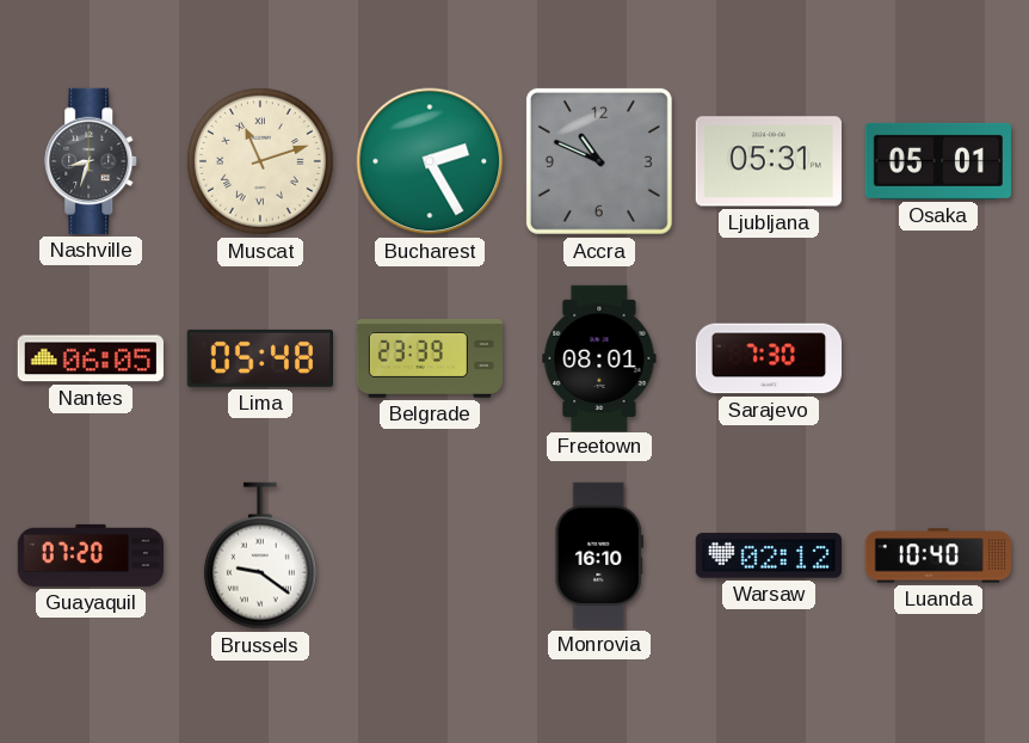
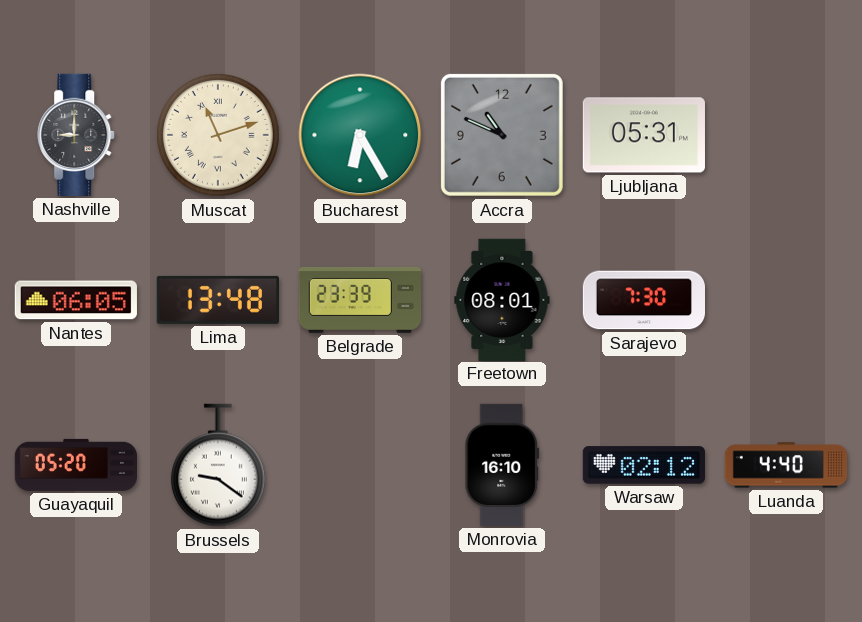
Nashville: 8:33 -> 9:00
Bucharest: 2:25 -> 6:25
Osaka: 05:01 -> none
Lima: 05:48 -> 13:48
Guayaquil: 07:20 -> 05:20
Luanda: 10:40 -> 4:40
